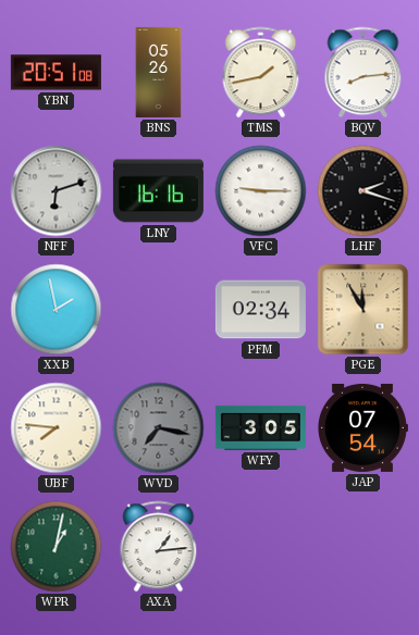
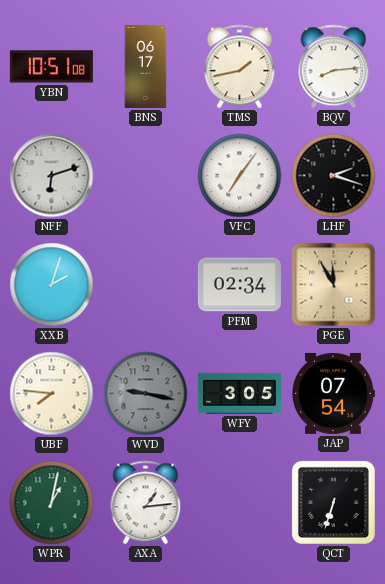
YBN: 20:51 -> 10:51
BNS: 05:26 -> 06:17
LNY: 16:16 -> none
VFC: 9:15 -> 7:06
XXB: 1:58 -> 2:03
WVD: 7:17 -> 9:17
QCT: none -> 6:33
